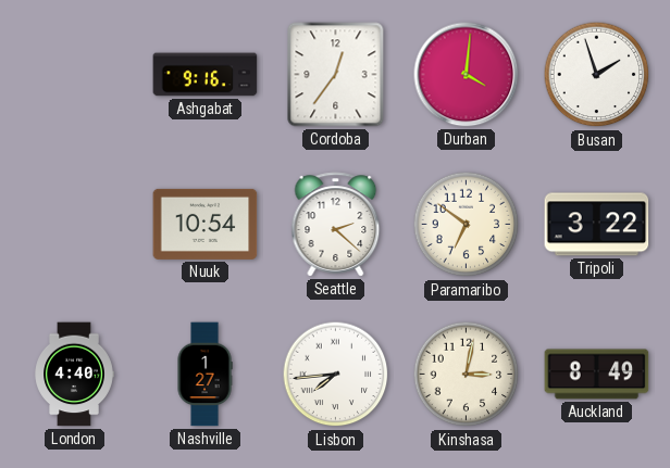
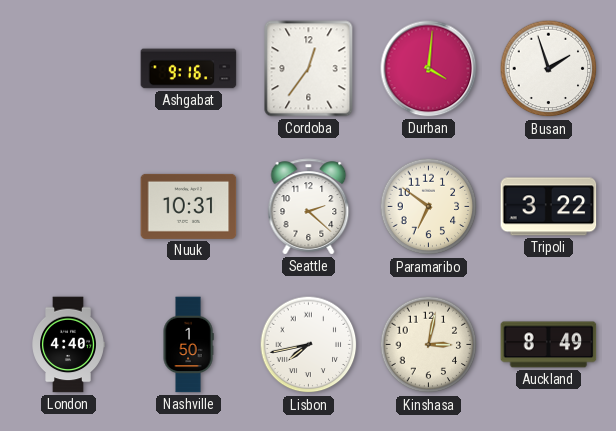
Nuuk: 10:54 -> 10:31
Nashville: 1:27 -> 1:50
Lisbon: 7:44 -> 7:43
